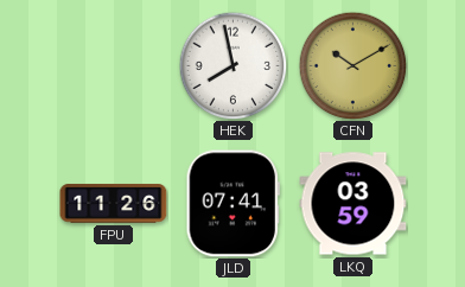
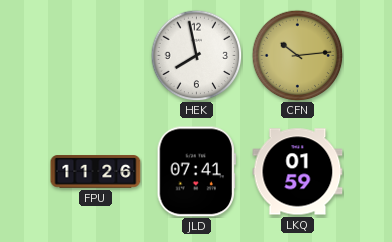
CFN: 10:10 -> 10:14
LKQ: 03:59 -> 01:59
